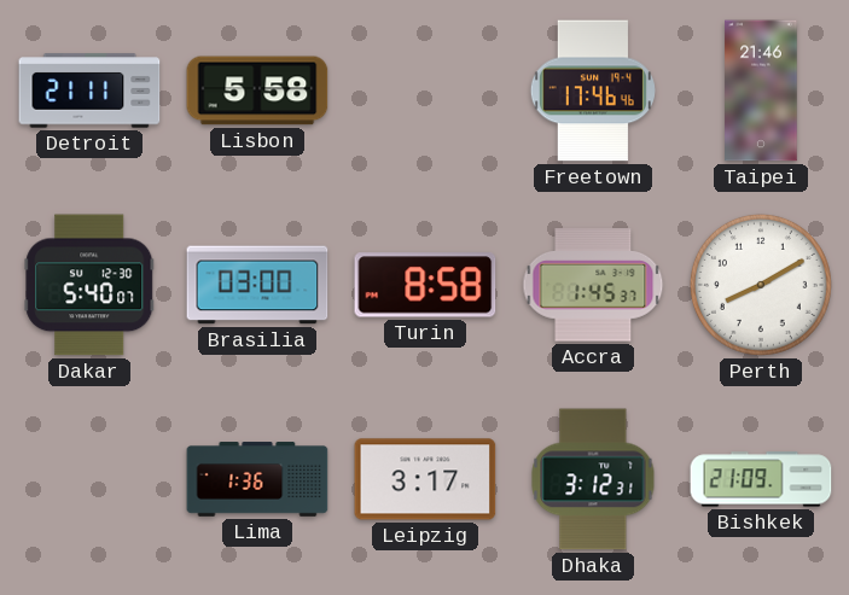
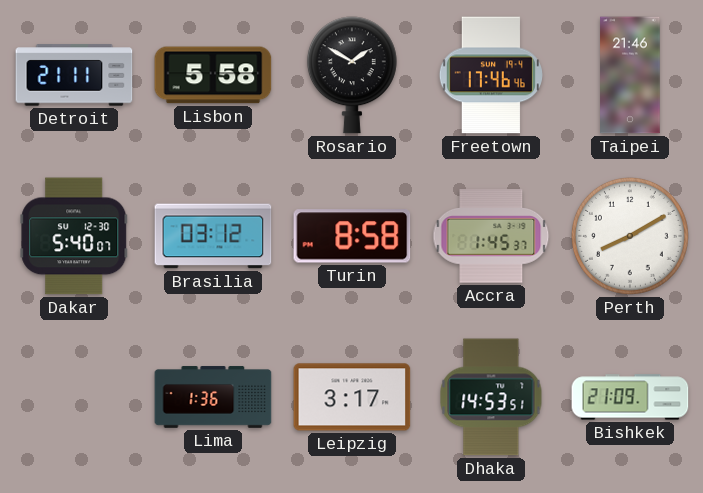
Rosario: none -> 1:50
Brasilia: 03:00 -> 03:12
Dhaka: 3:12 -> 14:53
